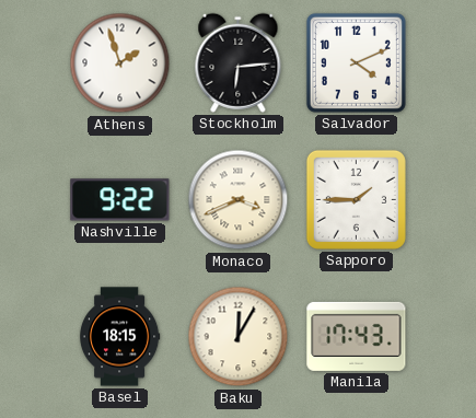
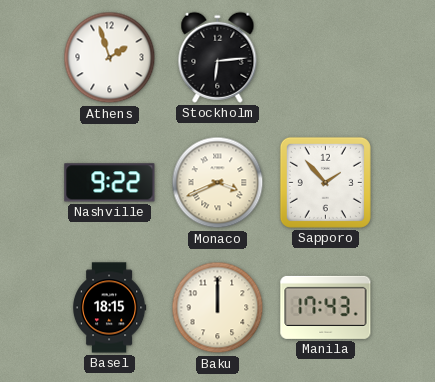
Salvador: 4:11 -> none
Sapporo: 1:45 -> 1:53
Baku: 12:05 -> 12:00
